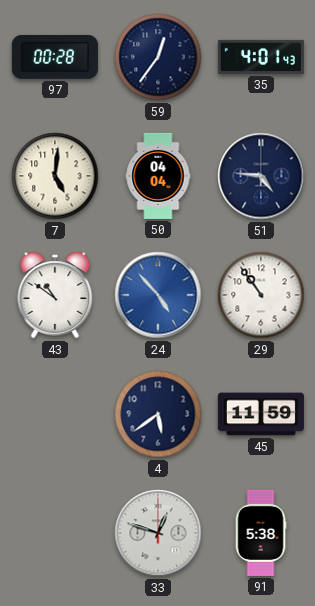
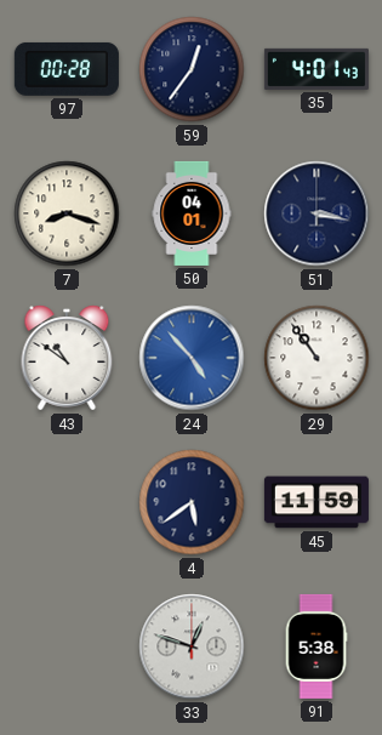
7: 5:01 -> 8:18
50: 04:04 -> 04:01
51: 4:46 -> 3:17
